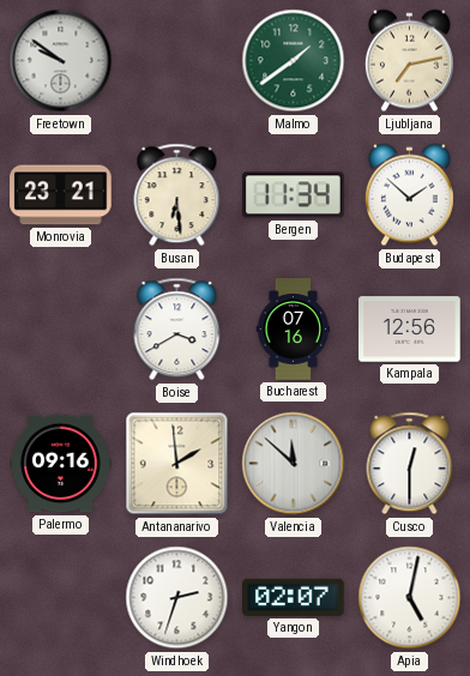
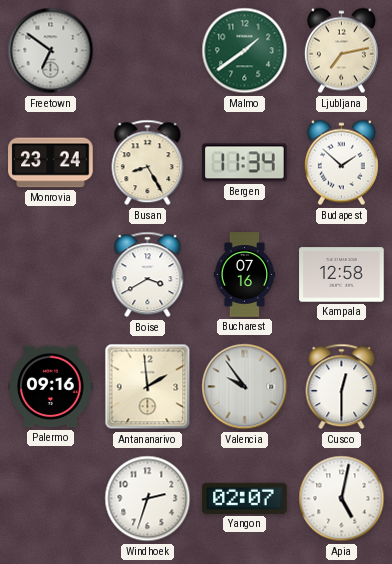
Freetown: 9:51 -> 6:51
Monrovia: 23:21 -> 23:24
Busan: 6:29 -> 8:25
Kampala: 12:56 -> 12:58
Valencia: 11:52 -> 9:54
